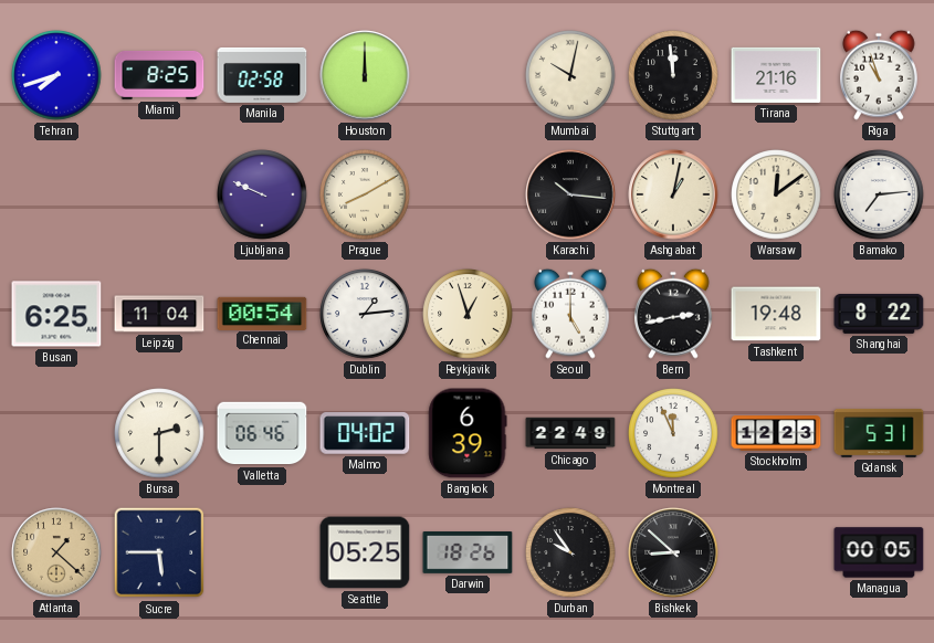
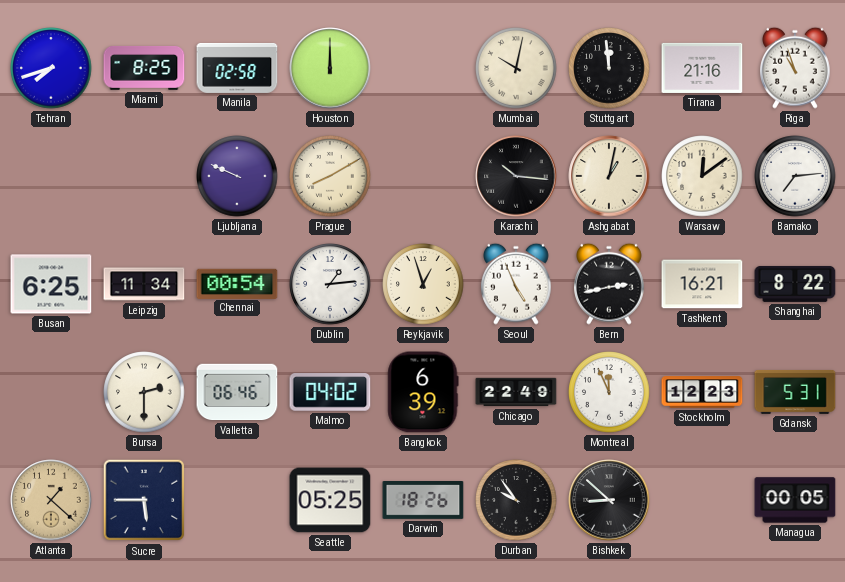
Leipzig: 11:04 -> 11:34
Seoul: 5:00 -> 4:56
Tashkent: 19:48 -> 16:21
